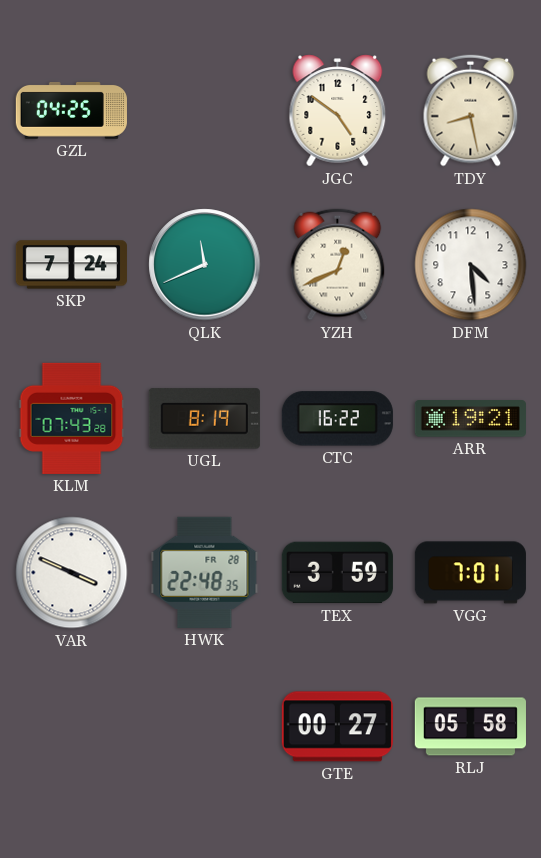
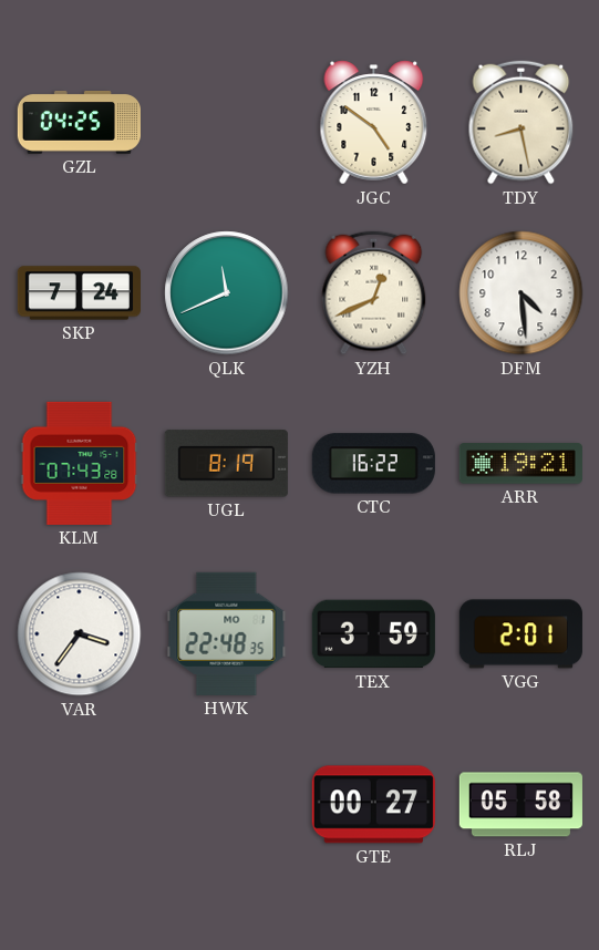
VAR: 3:49 -> 3:36
HWK date: FR 28 -> MO 1
VGG: 7:01 -> 2:01
